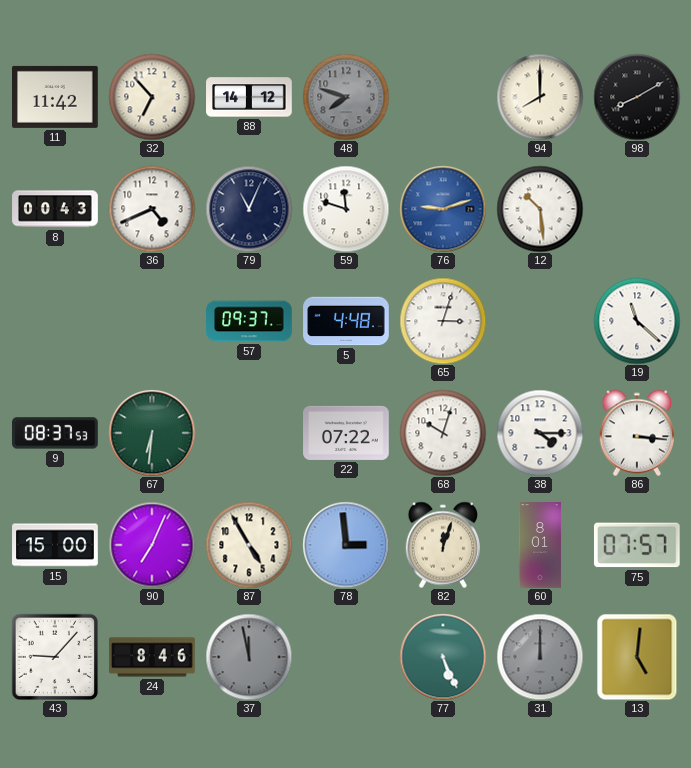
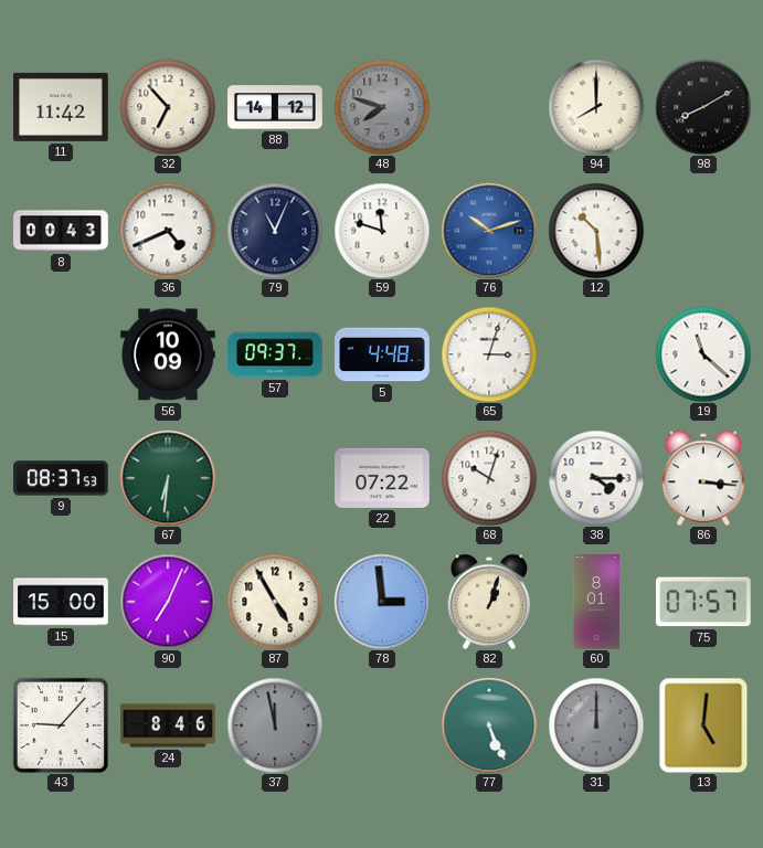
76: 9:12 -> 10:12
56: none -> 10:09
82: 12:03 -> 1:03
